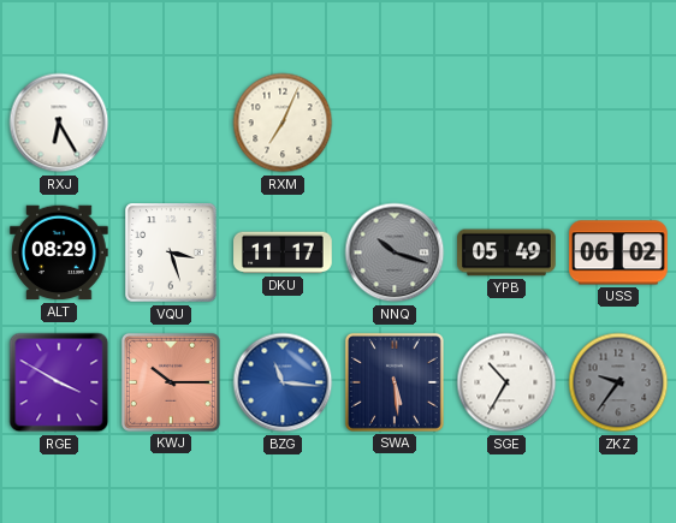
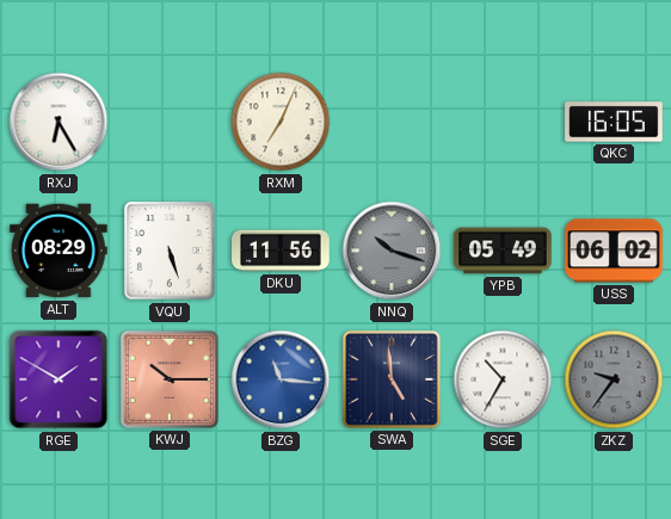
QKC: none -> 16:05
VQU: 3:27 -> 5:27
DKU: 11:17 -> 11:56
RGE: 3:50 -> 1:50
SWA: 5:29 -> 4:59
